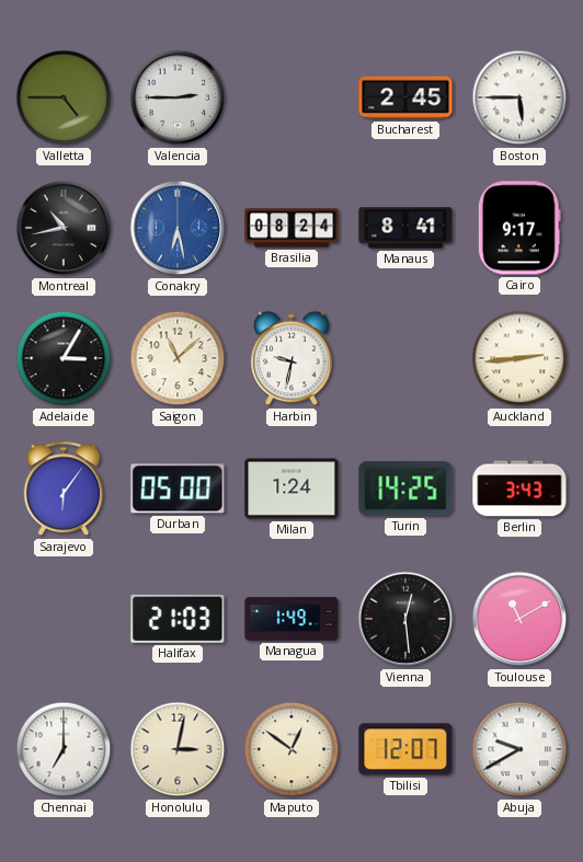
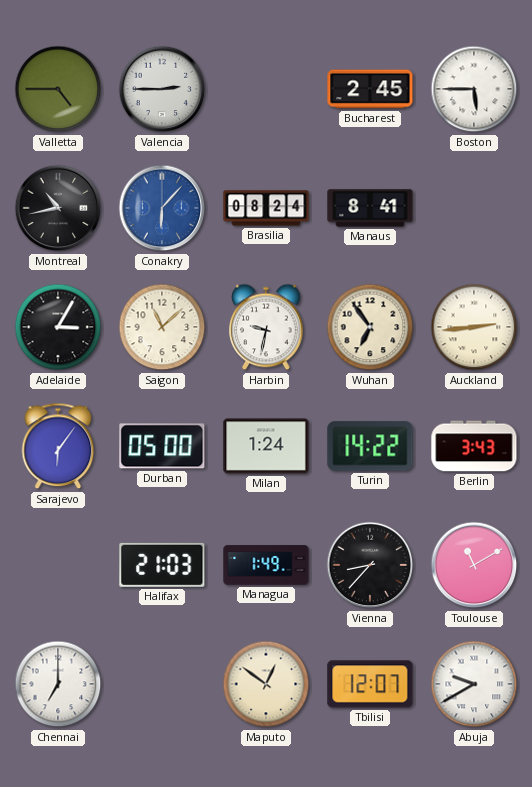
Conakry: 6:28 -> 6:07
Cairo: 9:17 -> none
Wuhan: none -> 6:54
Turin: 14:25 -> 14:22
Vienna: 12:29 -> 8:37
Honolulu: 3:02 -> none
